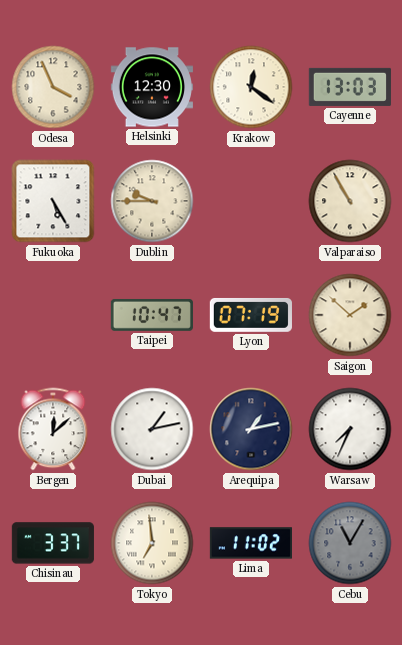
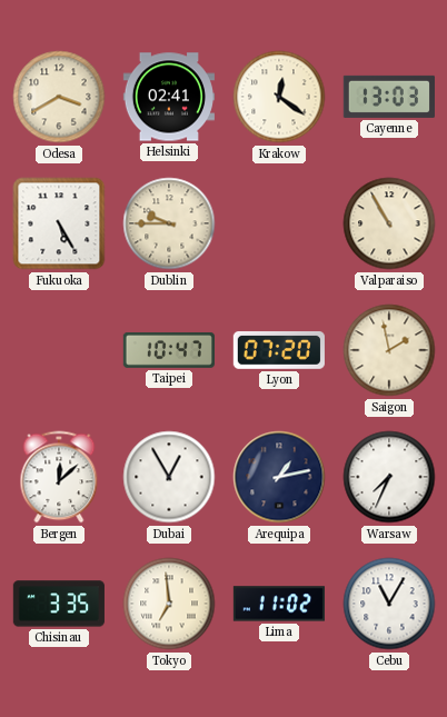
Odesa: 3:56 -> 3:40
Helsinki: 12:30 -> 02:41
Lyon: 07:19 -> 07:20
Saigon: 1:52 -> 1:58
Dubai: 1:13 -> 12:55
Chisinau: 3:37 -> 3:35
Cebu dial: grey -> white
